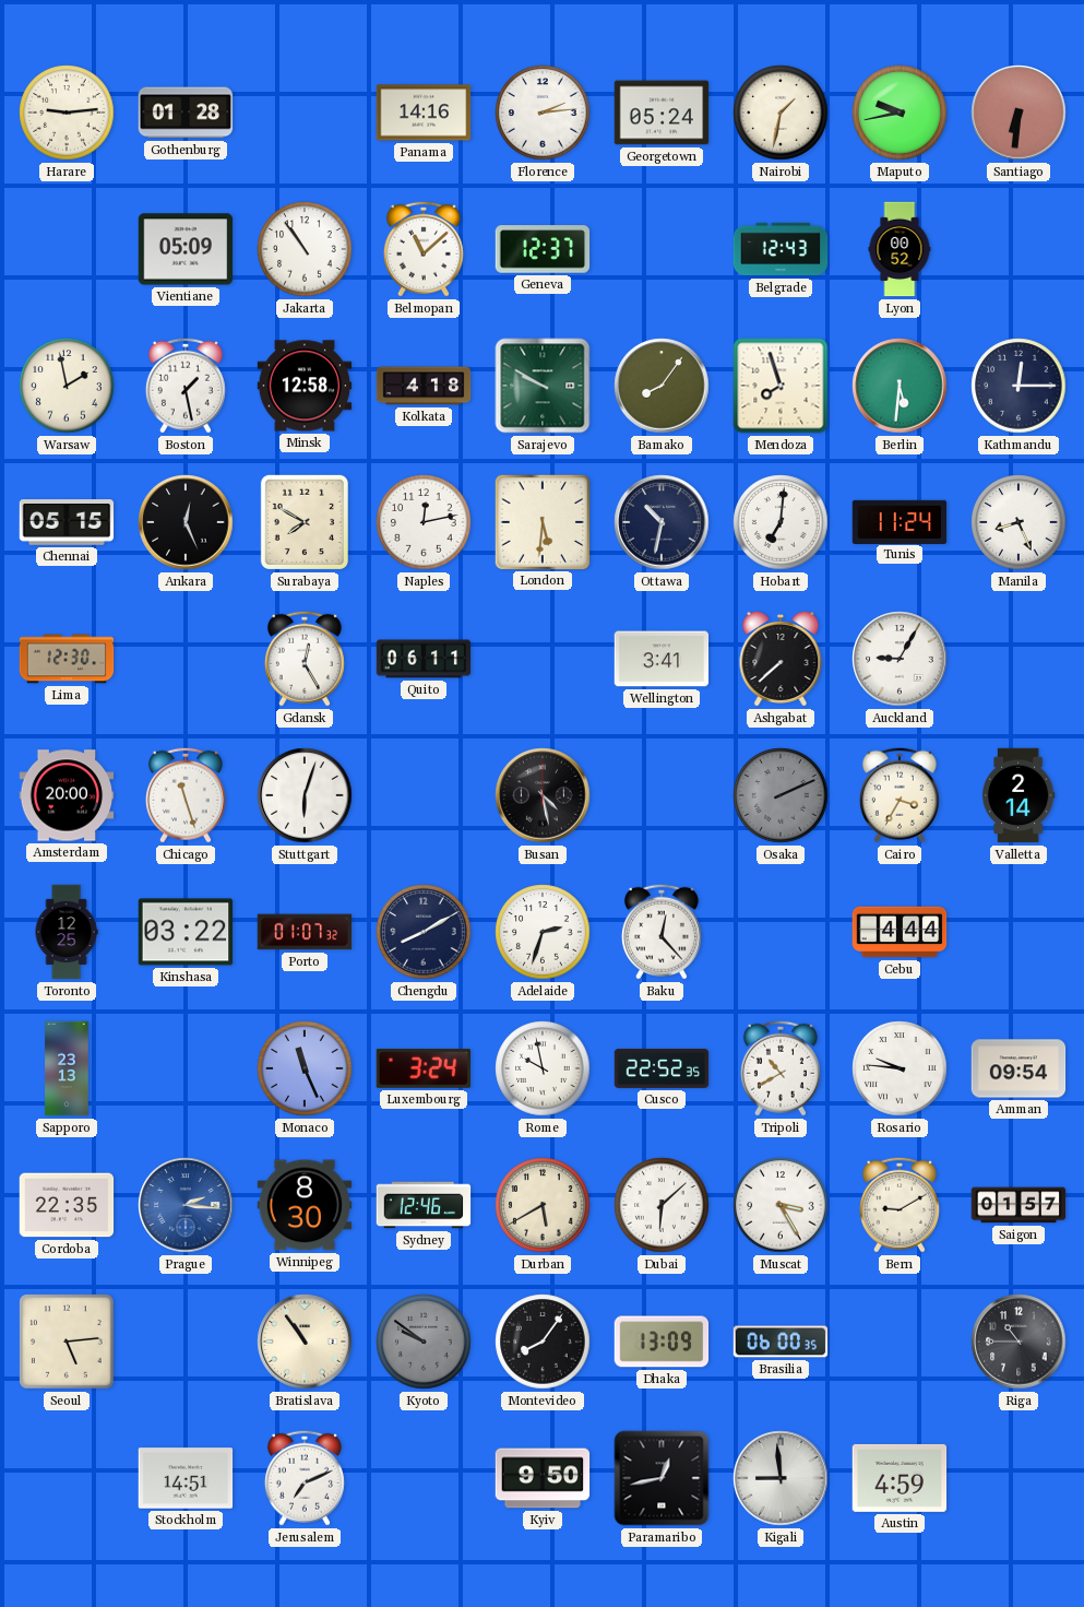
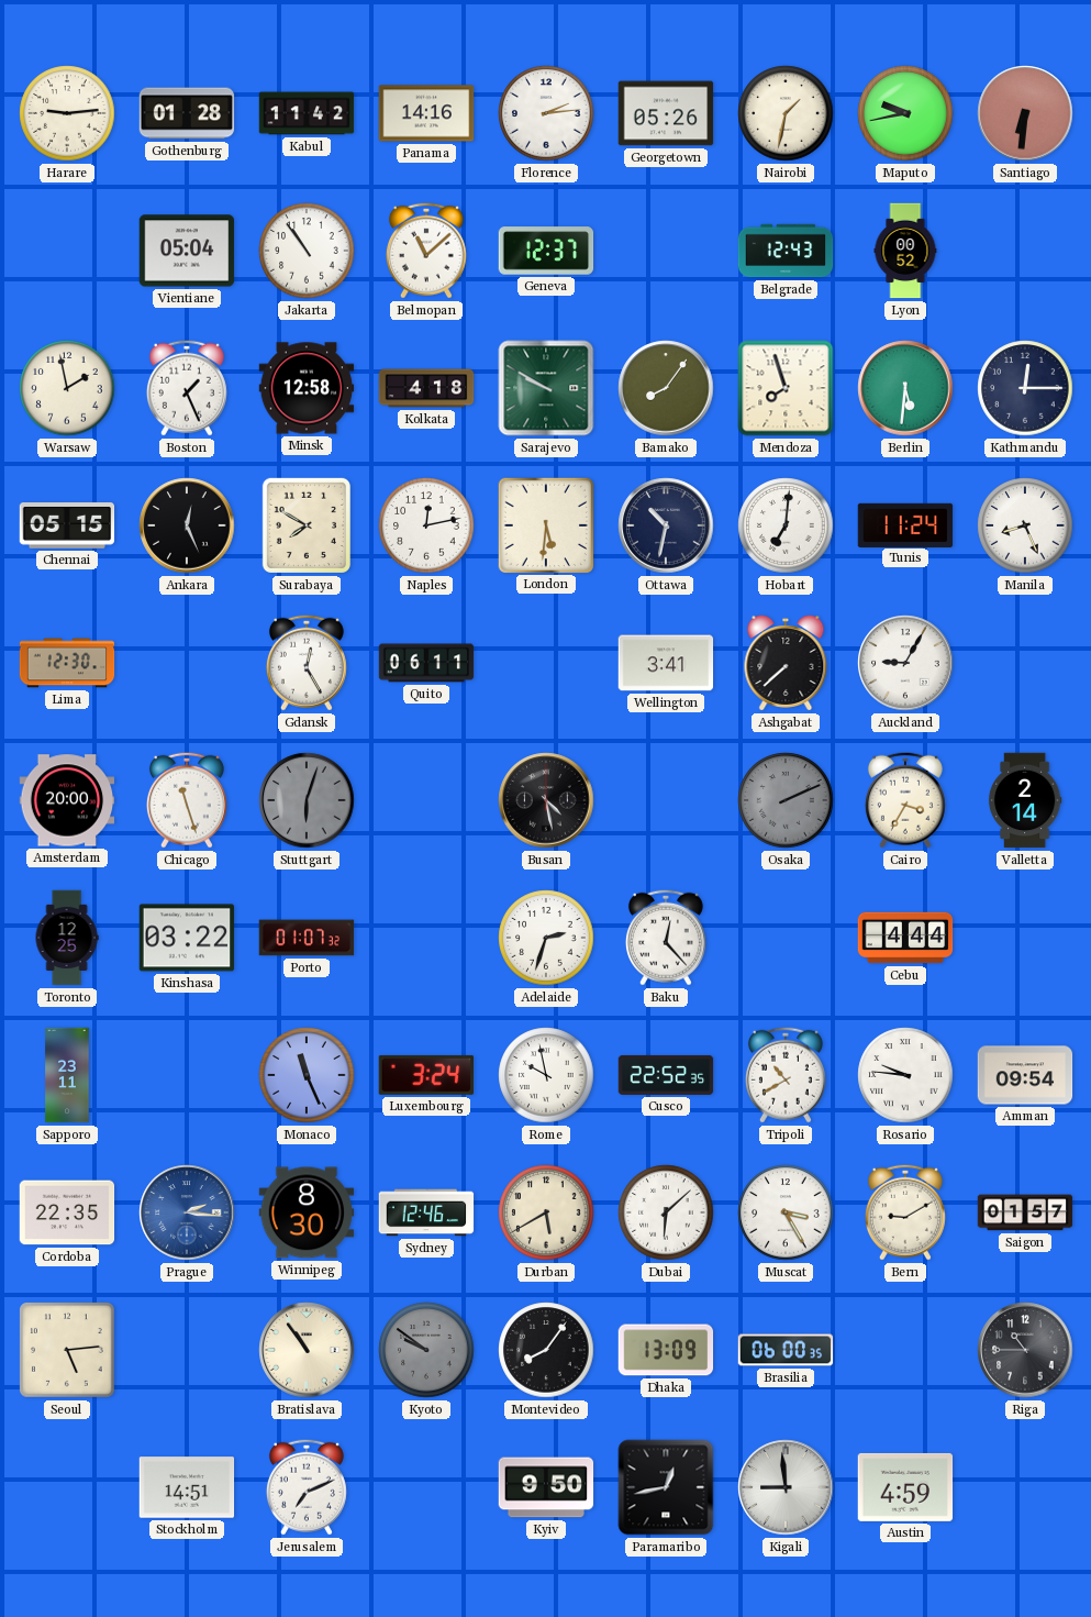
Kabul: none -> 11:42
Georgetown: 05:24 -> 05:26
Vientiane: 05:09 -> 05:04
Boston: 1:28 -> 1:26
Stuttgart dial: white -> grey
Chengdu: 8:10 -> none
Sapporo: 23:13 -> 23:11
